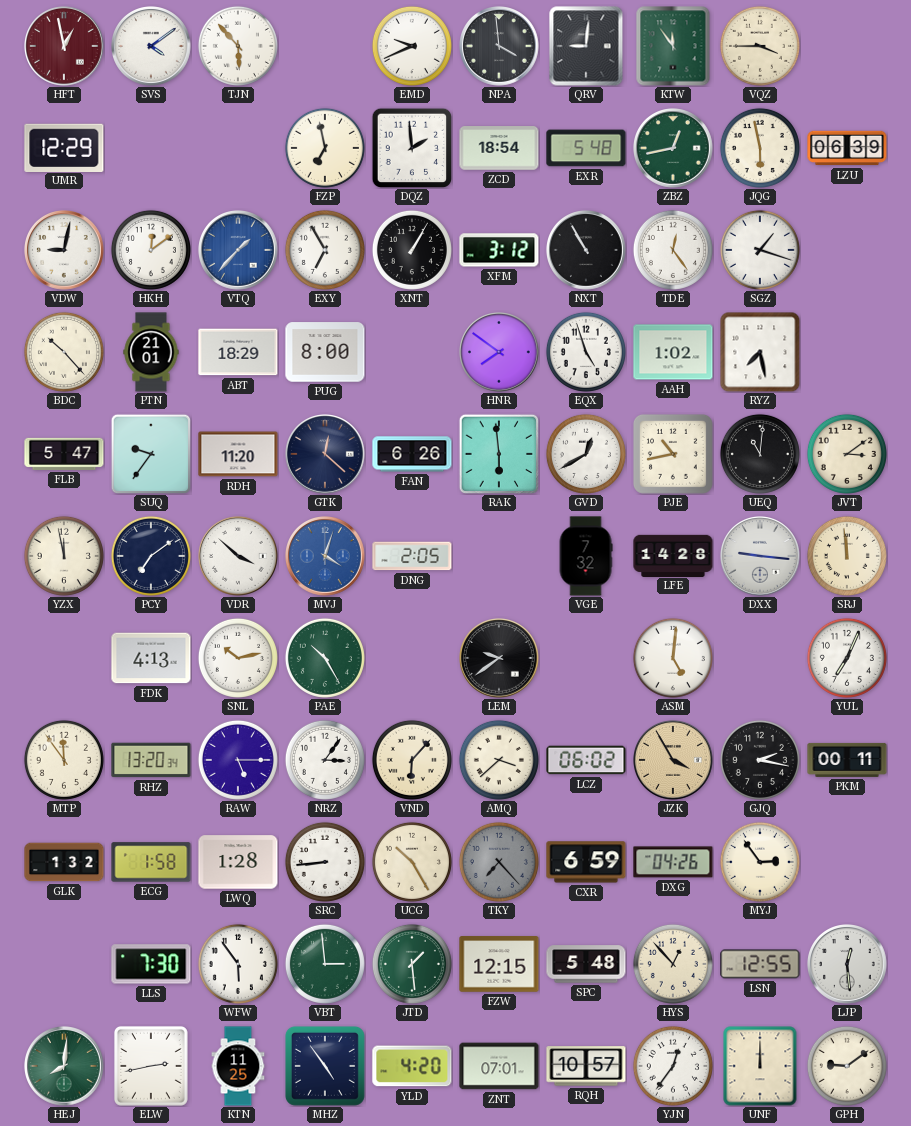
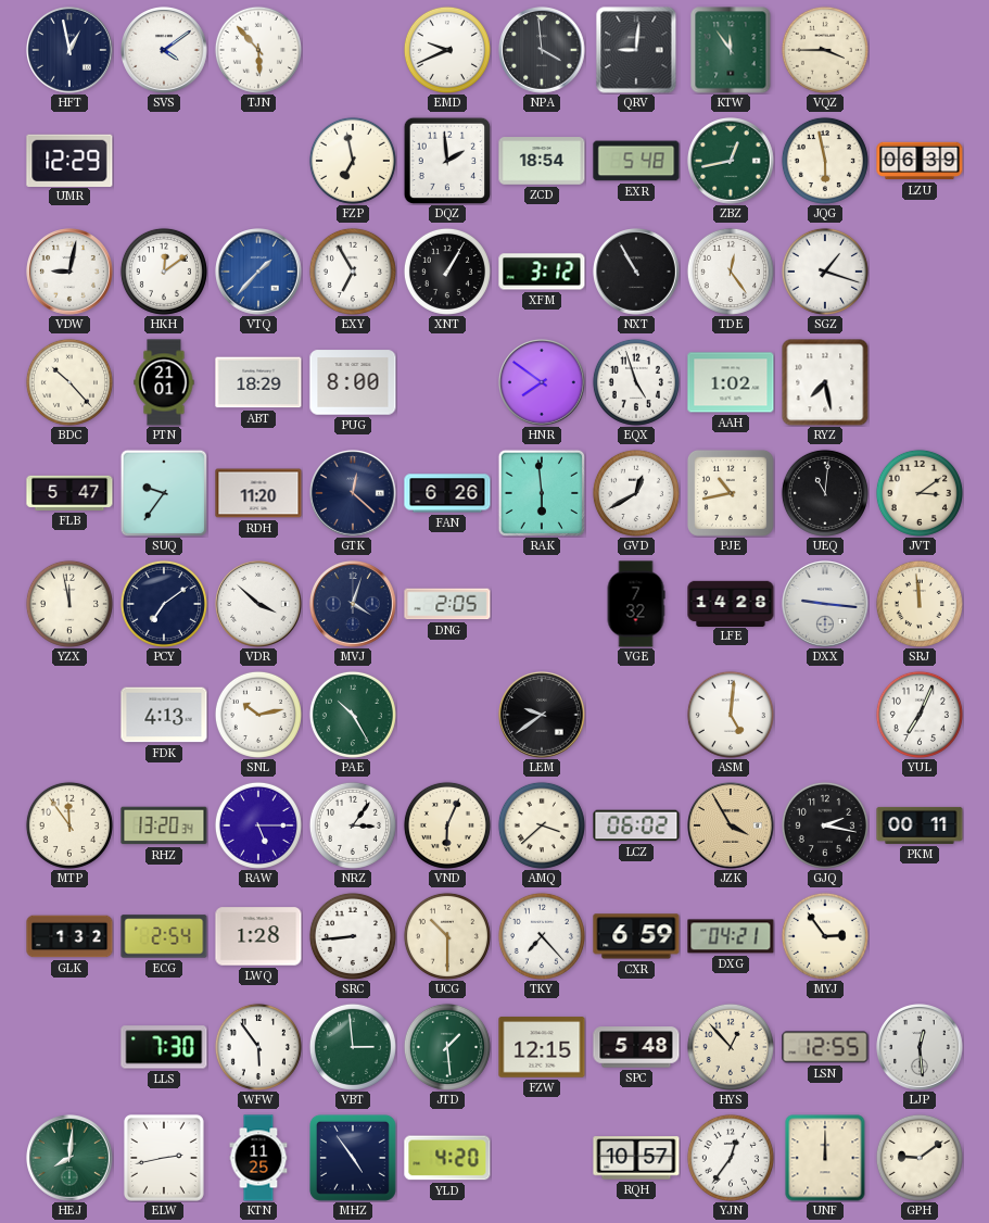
HFT dial: burgundy -> navy
MVJ dial: blue -> navy
VND: 6:07 -> 6:04
ECG: 1:58 -> 2:54
UCG: 10:25 -> 10:30
TKY dial: grey -> white
DXG: 04:26 -> 04:21
ZNT: 07:01 -> none
